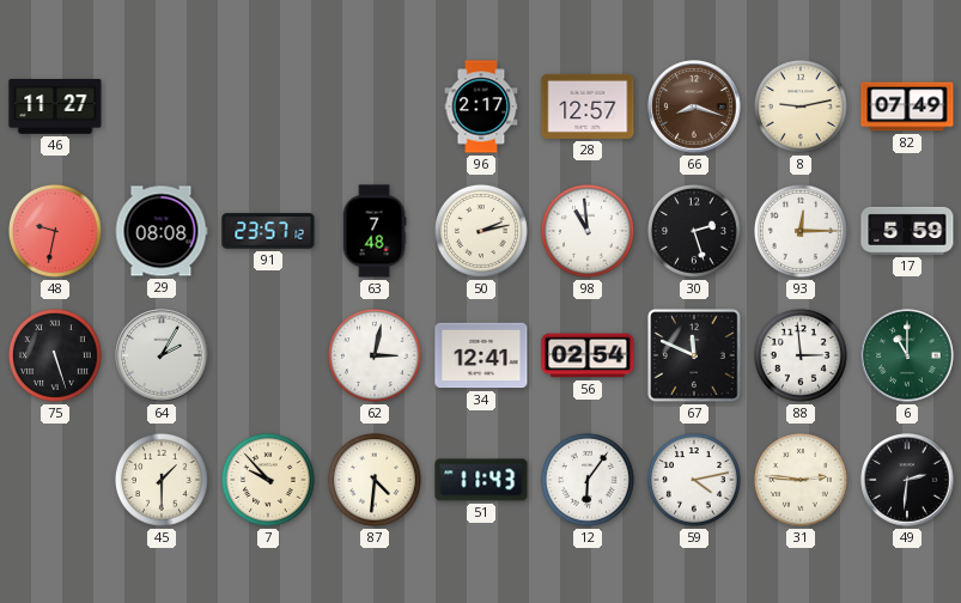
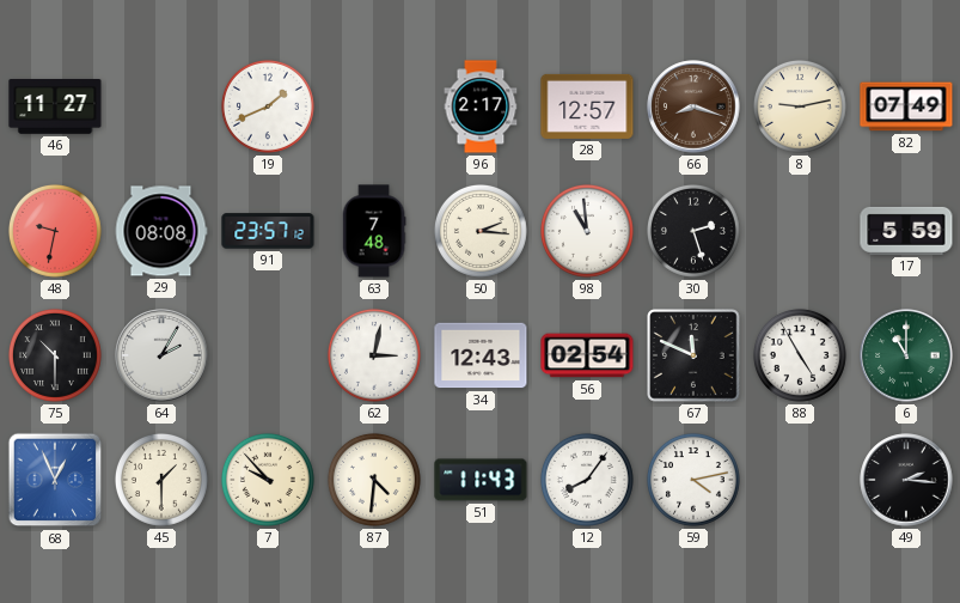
19: none -> 1:41
50: 2:13 -> 2:16
93: 12:15 -> none
75: 5:27 -> 10:30
34: 12:41 -> 12:43
88: 2:59 -> 4:55
68: none -> 12:56
12: 6:06 -> 8:06
31: 2:46 -> none
49: 2:31 -> 2:16
